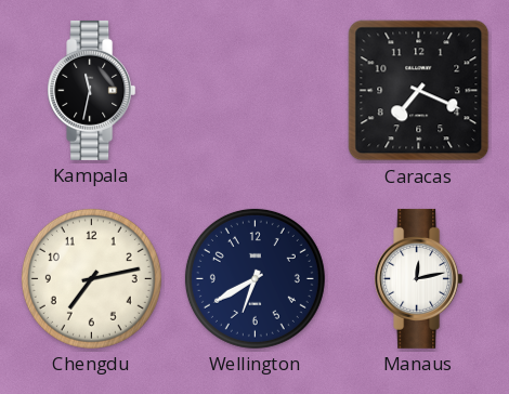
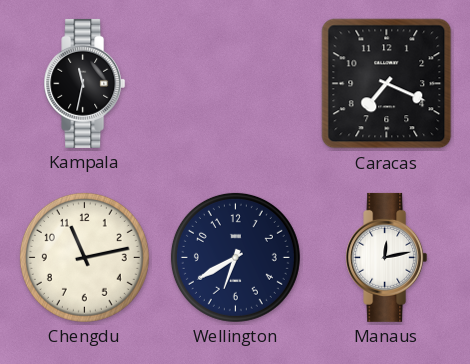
Chengdu: 7:13 -> 11:13
